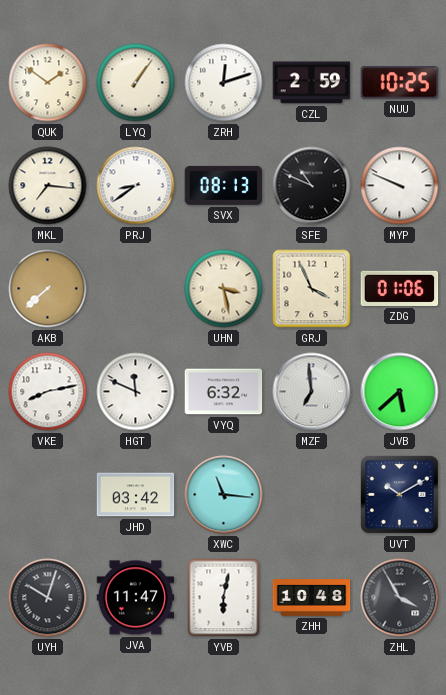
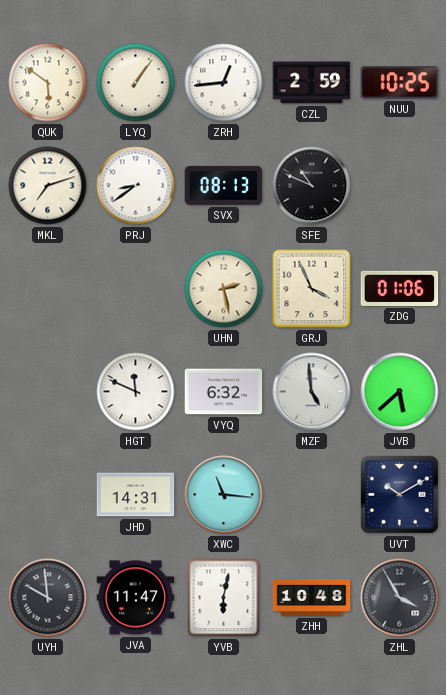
QUK: 1:51 -> 5:51
ZRH: 12:12 -> 12:44
MKL: 7:16 -> 7:12
MYP: 9:49 -> none
AKB: 7:38 -> none
UHN: 3:28 -> 2:28
VKE: 8:13 -> none
MZF: 6:59 -> 4:59
JHD: 03:42 -> 14:31
UYH: 10:03 -> 9:59
